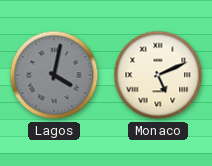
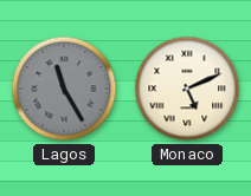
Lagos: 4:02 -> 11:25
